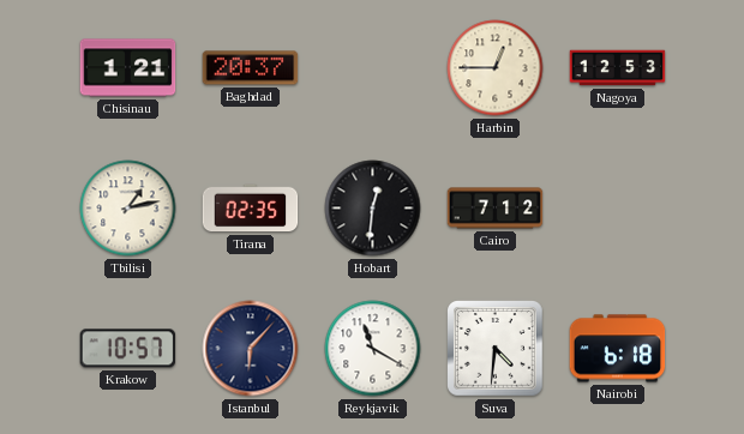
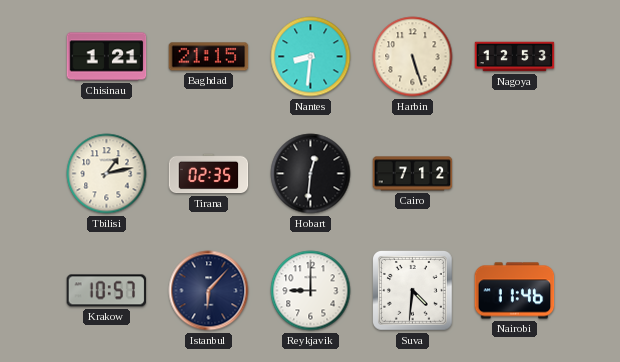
Baghdad: 20:37 -> 21:15
Nantes: none -> 8:31
Harbin: 12:45 -> 5:27
Reykjavik: 11:20 -> 9:00
Nairobi: 6:18 -> 11:46
